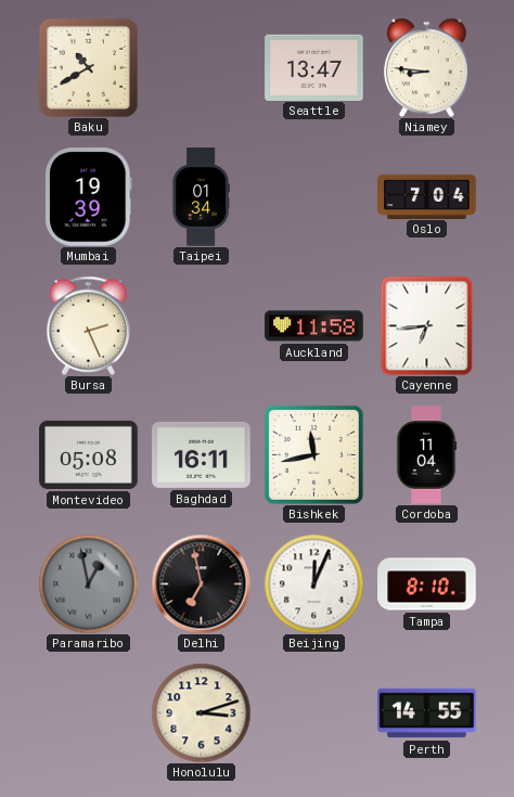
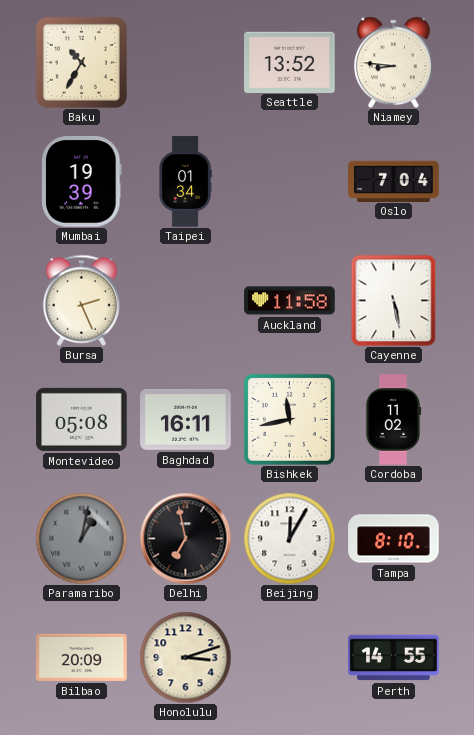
Baku: 10:40 -> 10:35
Seattle: 13:47 -> 13:52
Cayenne: 6:44 -> 5:28
Cordoba: 11:04 -> 11:02
Paramaribo: 12:58 -> 1:02
Beijing: 12:04 -> 12:05
Bilbao: none -> 20:09
